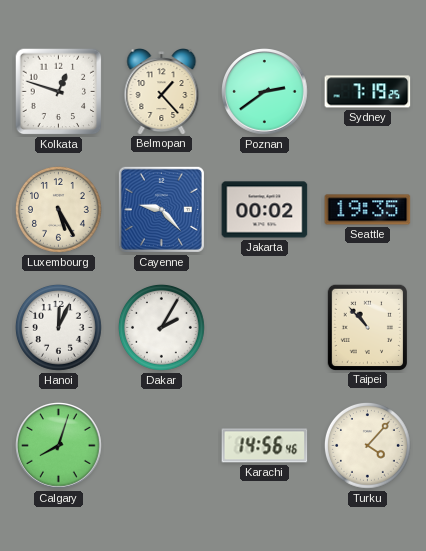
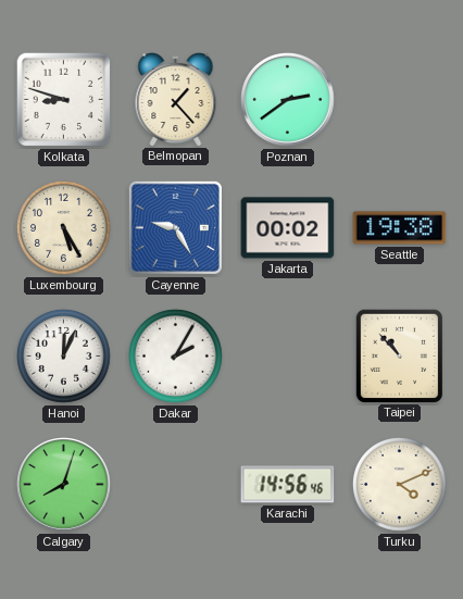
Kolkata: 12:48 -> 8:48
Sydney: 7:19 -> none
Cayenne: 9:23 -> 9:25
Seattle: 19:35 -> 19:38
Turku: 4:07 -> 4:11
